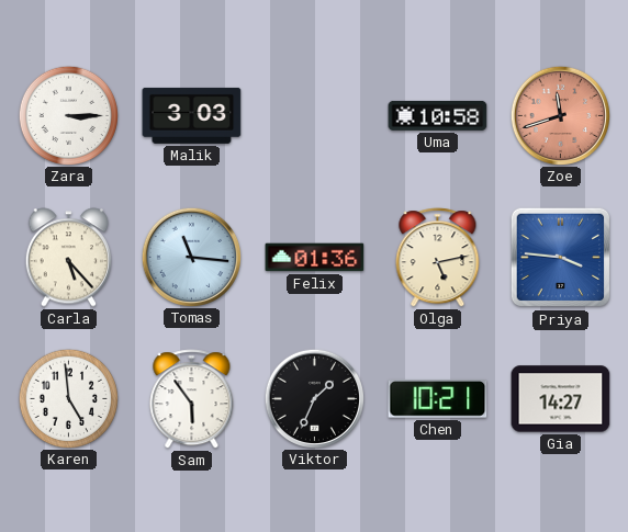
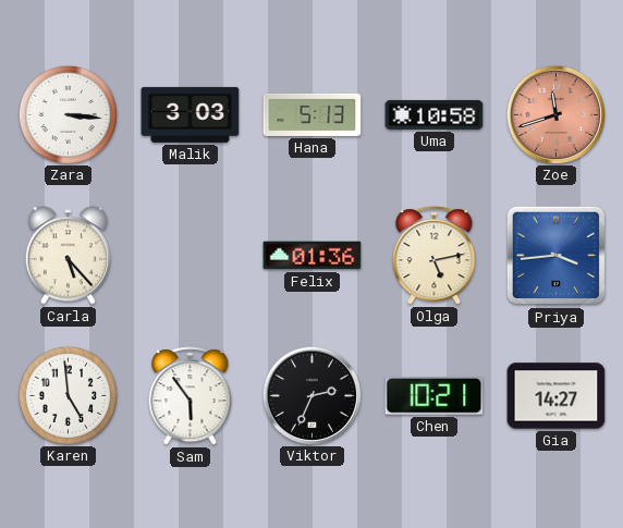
Zara: 3:15 -> 3:16
Hana: none -> 5:13
Tomas: 11:16 -> none
Priya: 3:46 -> 3:44
Viktor: 1:34 -> 2:34
